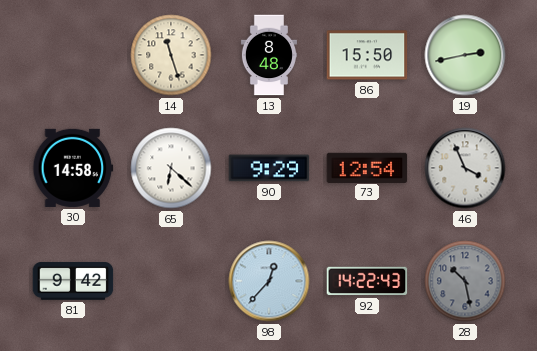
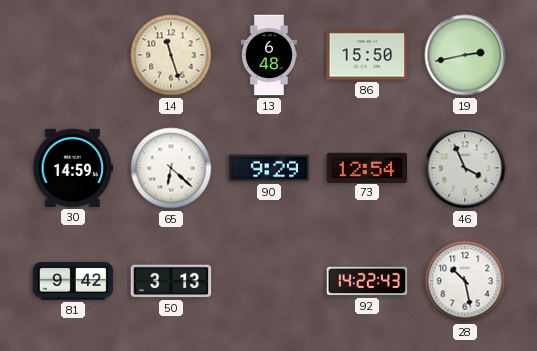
13: 8:48 -> 6:48
30: 14:58 -> 14:59
50: none -> 3:13
98: 12:37 -> none
28 dial: grey -> white
